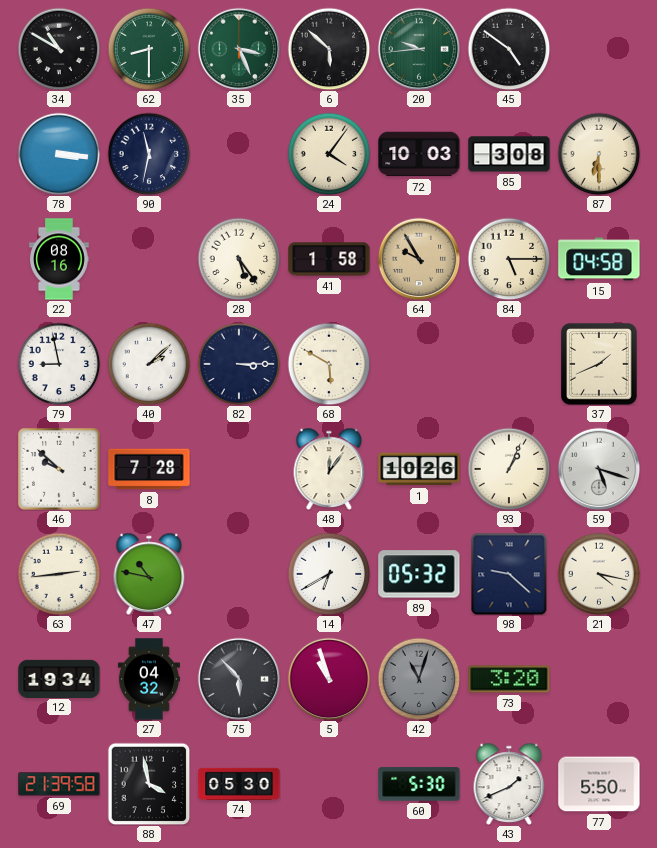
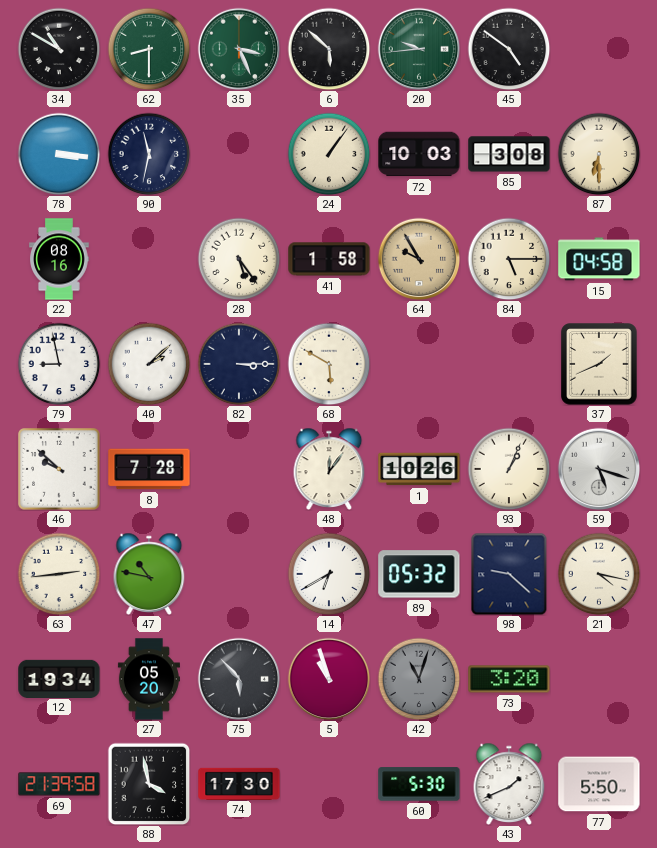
24: 4:06 -> 1:06
27: 04:32 -> 05:20
74: 05:30 -> 17:30
